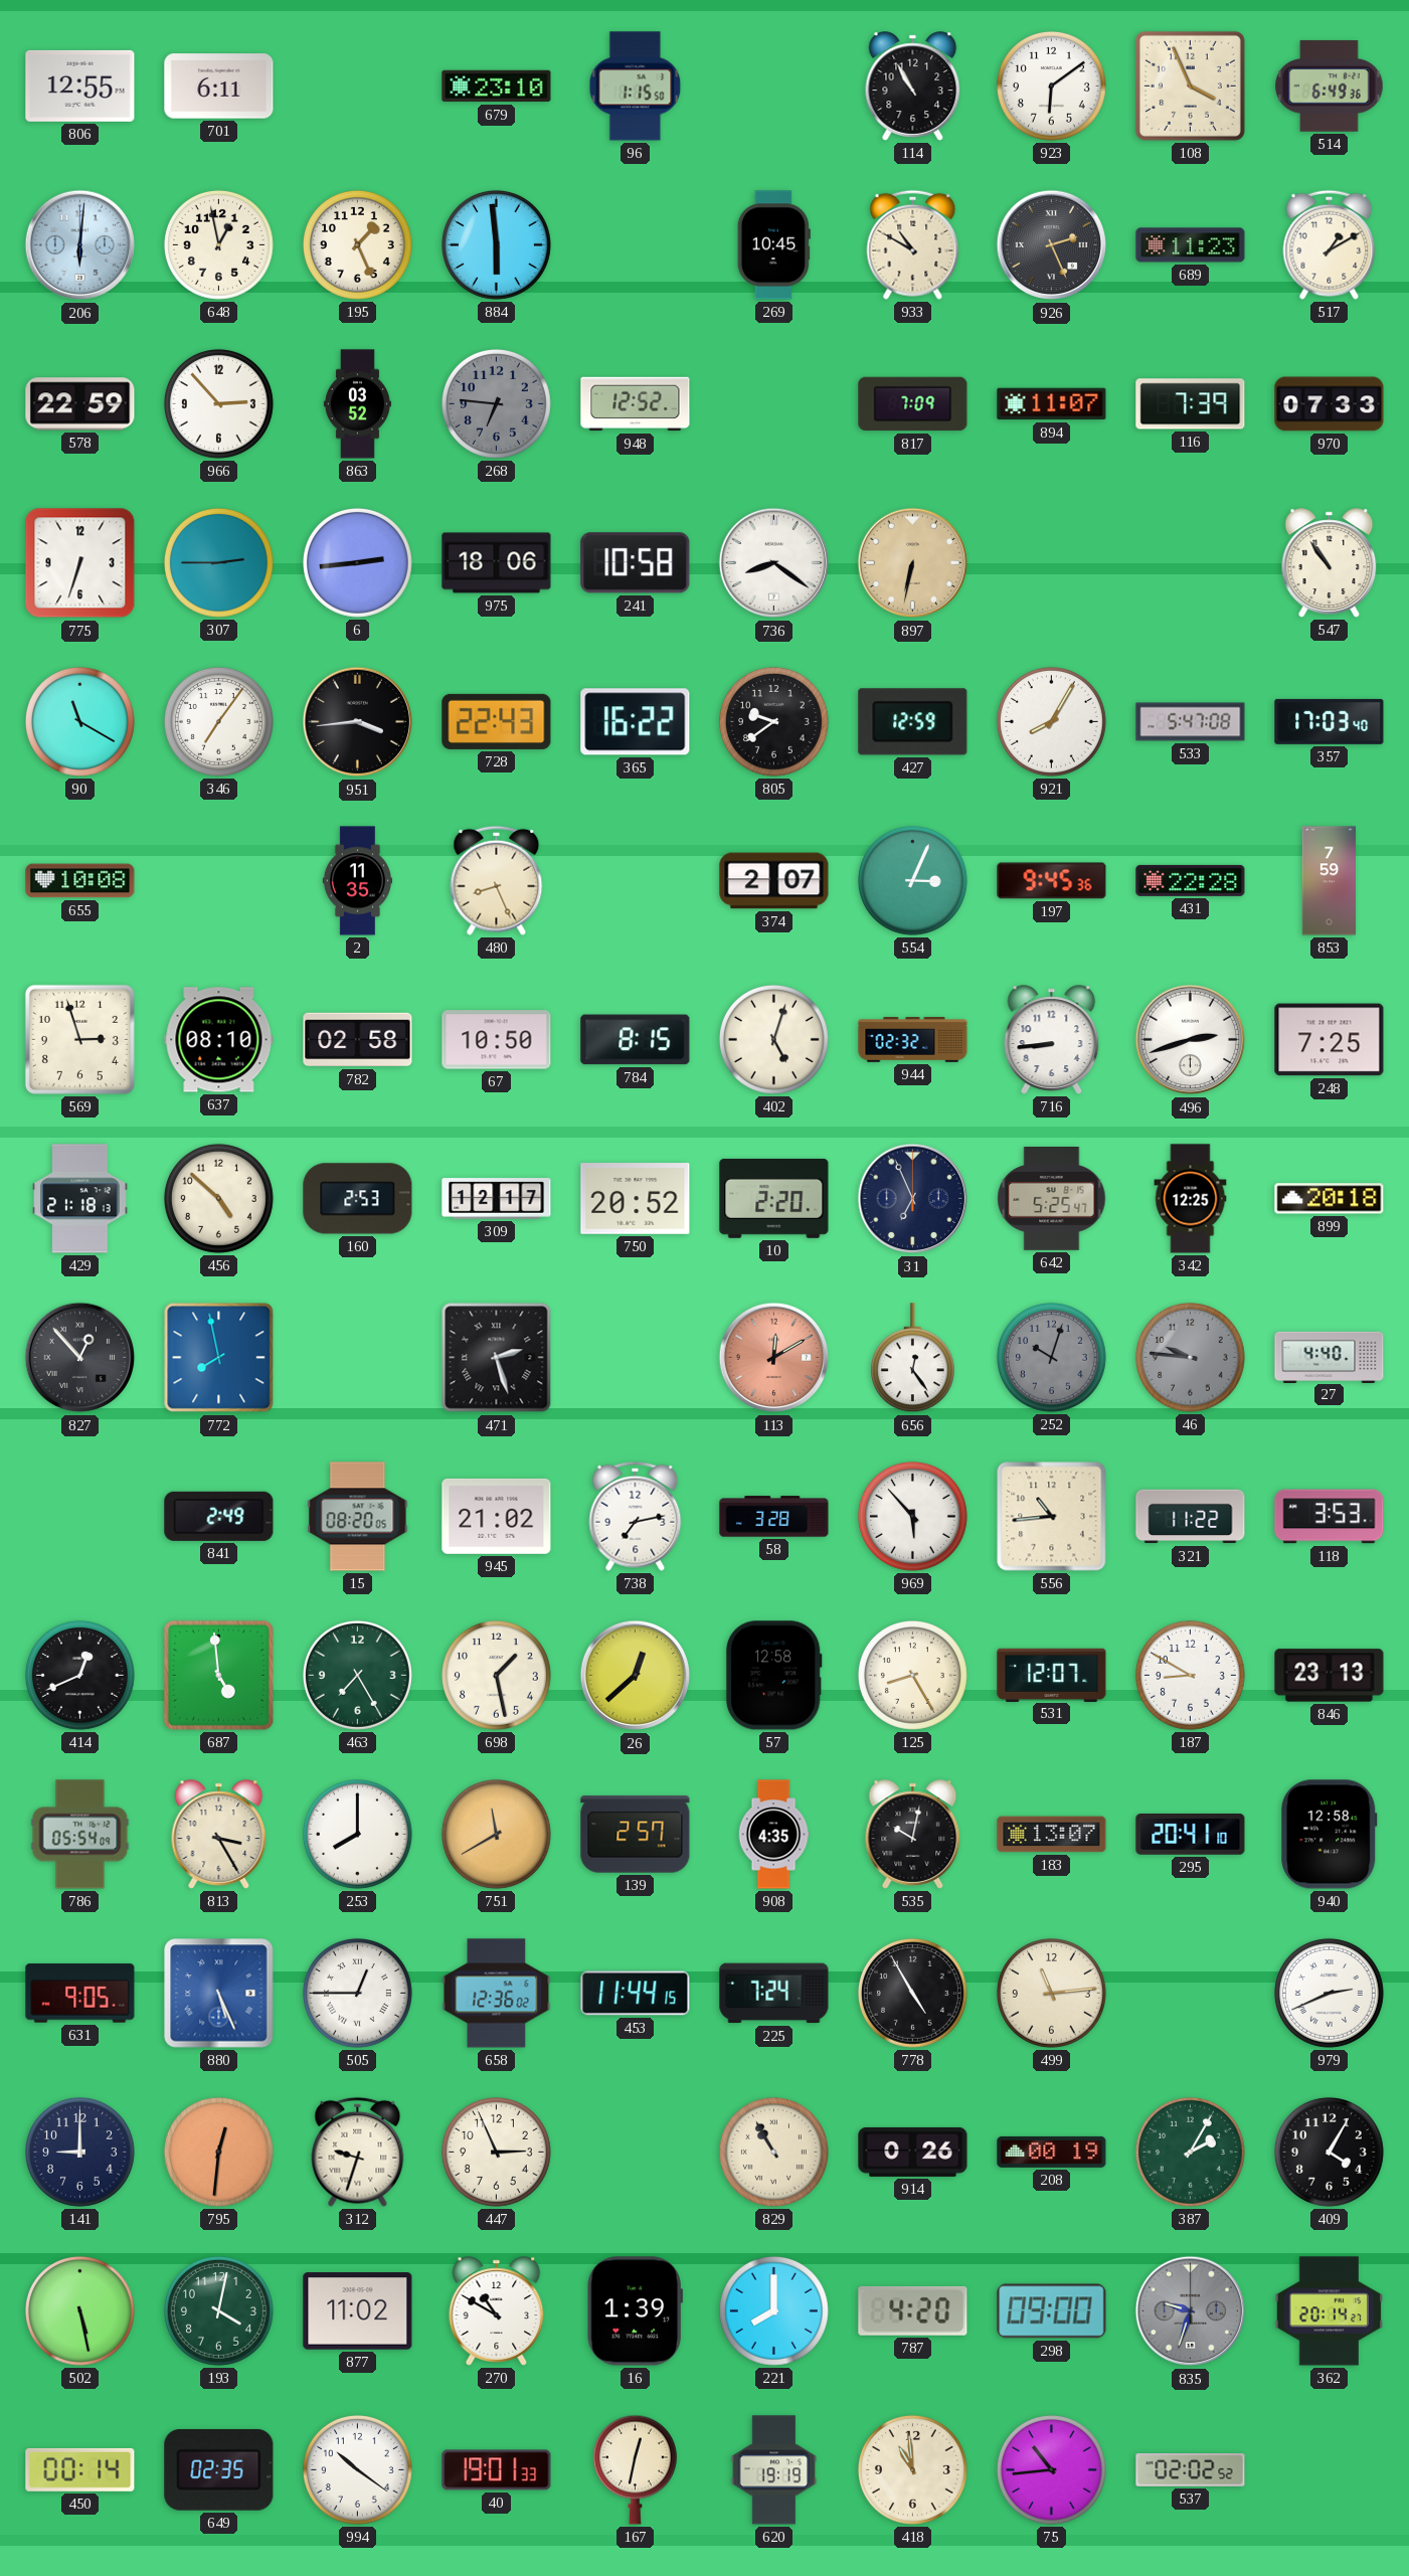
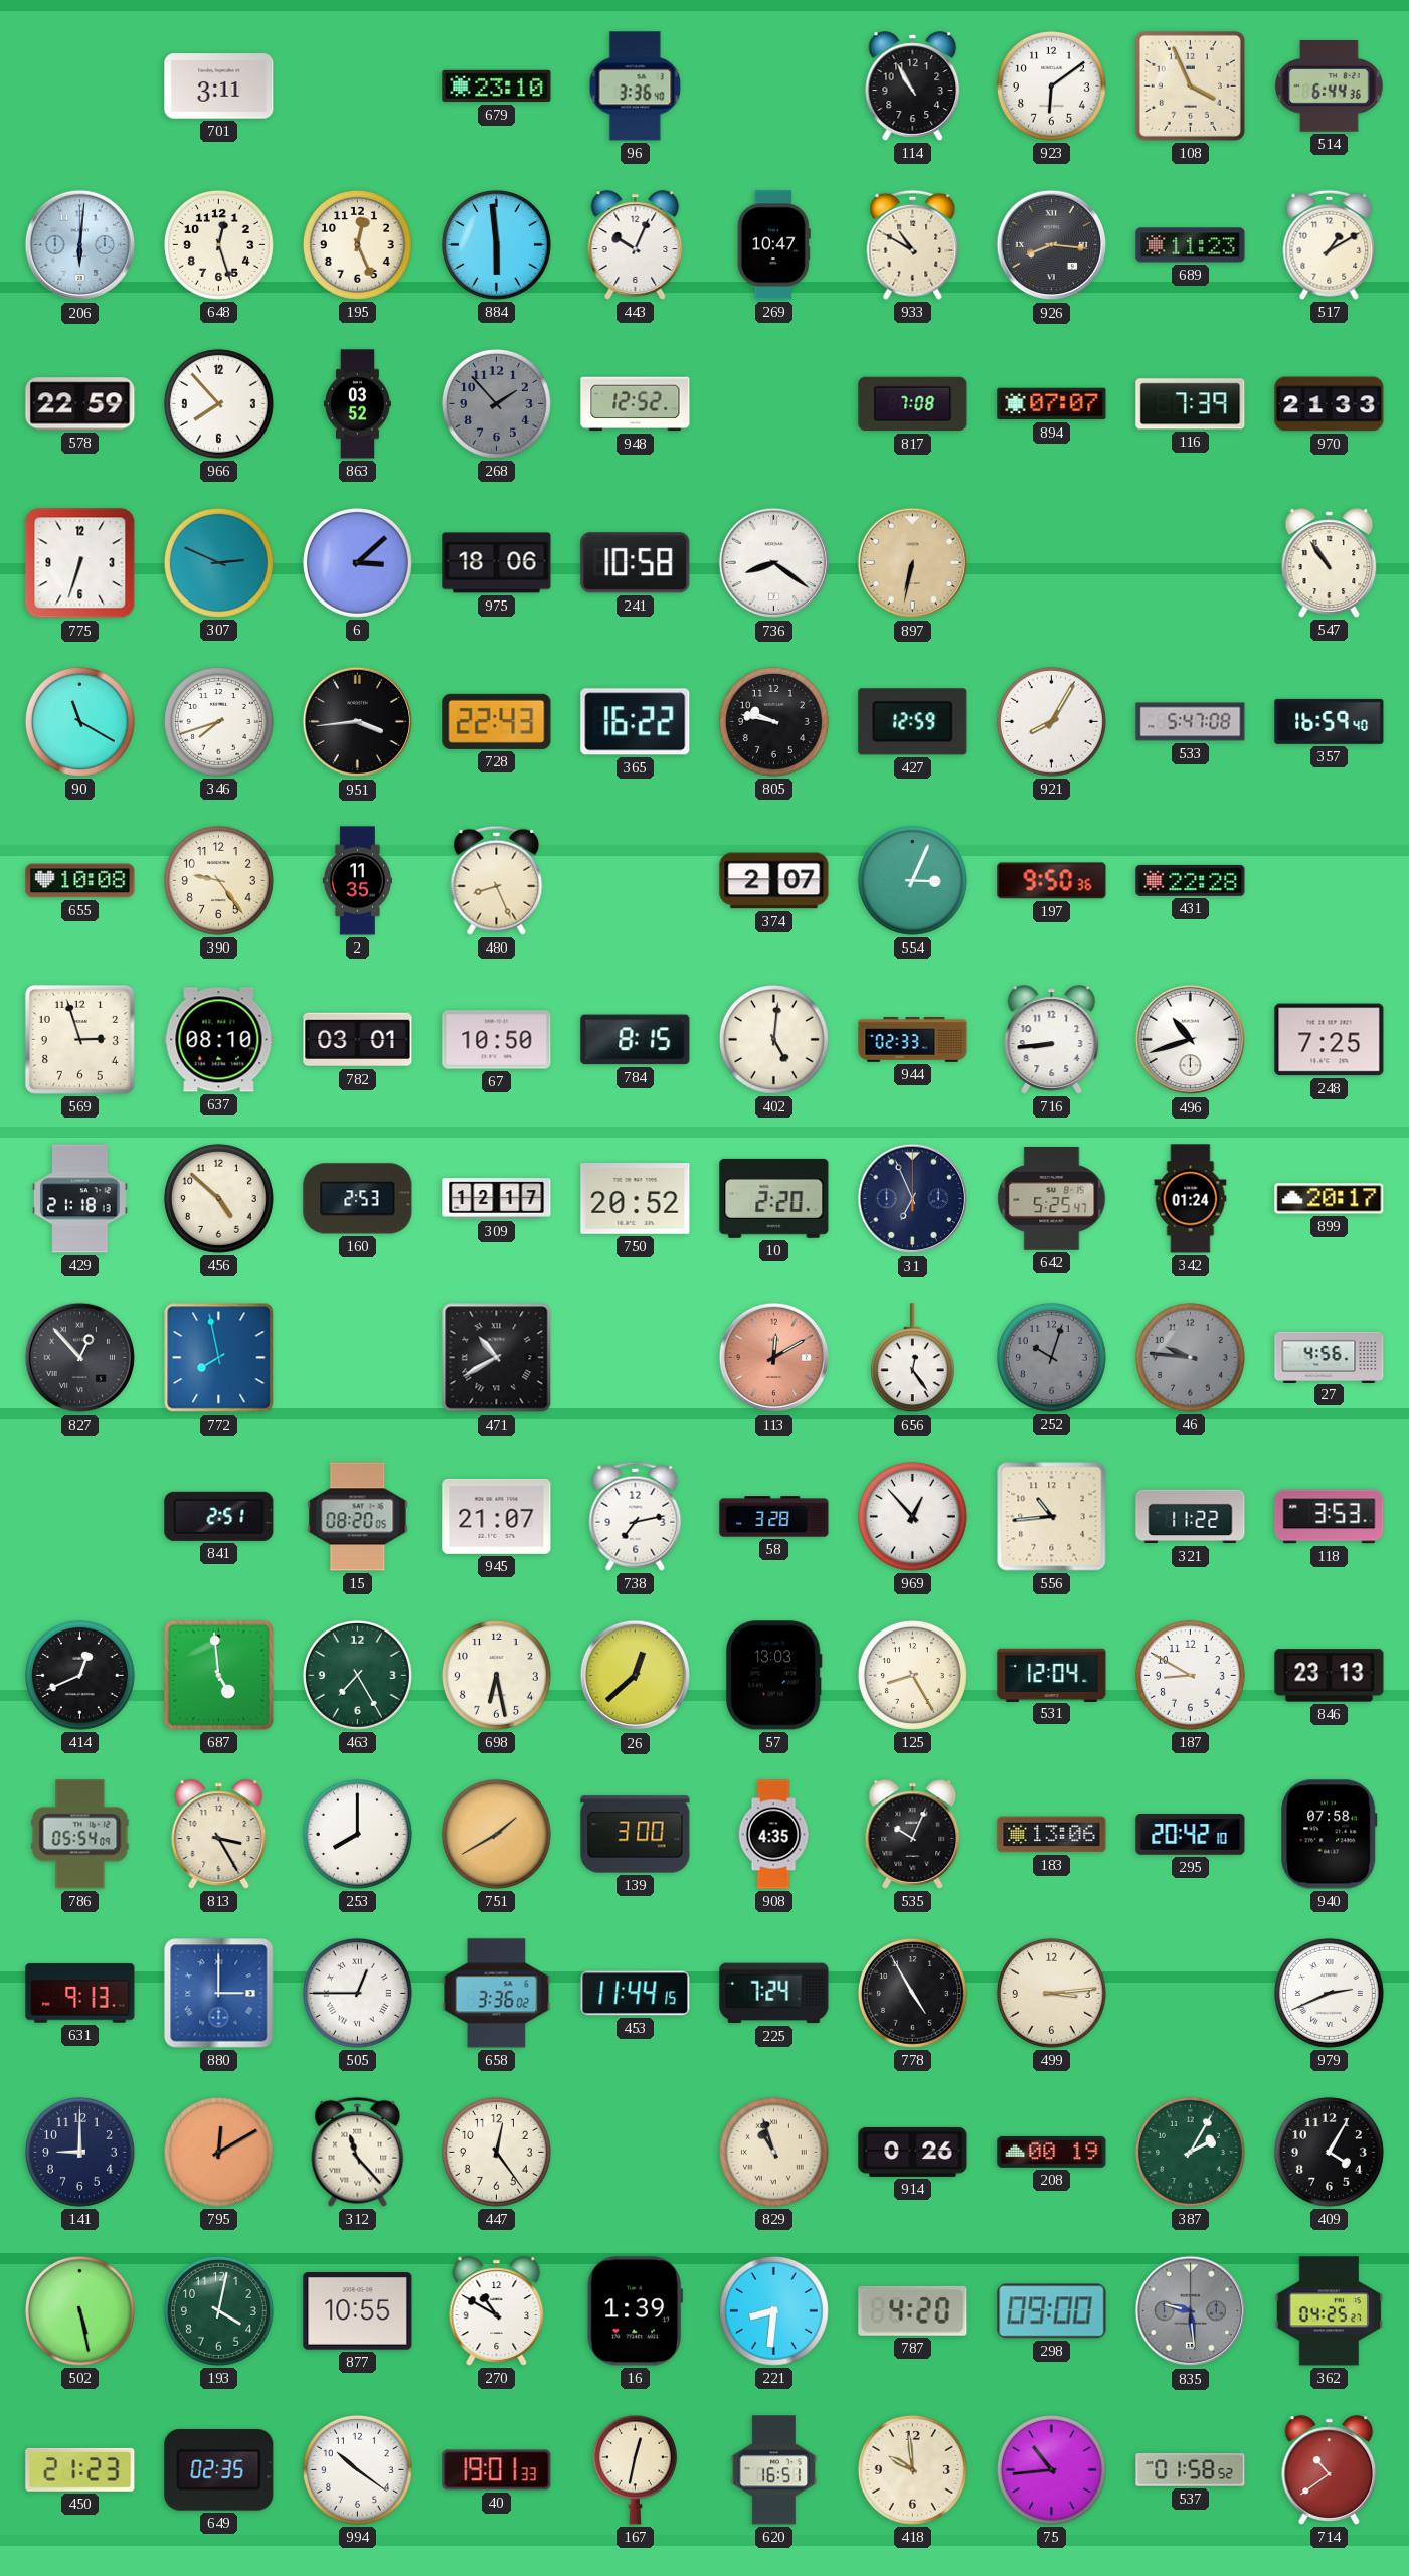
806: 12:55 -> none
701: 6:11 -> 3:11
96: 1:15 -> 3:36
514: 6:49 -> 6:44
648: 12:58 -> 12:27
195: 1:26 -> 12:26
443: none -> 10:04
269: 10:45 -> 10:47
926: 2:26 -> 8:16
966: 2:53 -> 7:53
268: 6:46 -> 1:53
817: 7:09 -> 7:08
894: 11:07 -> 07:07
970: 07:33 -> 21:33
307: 2:45 -> 2:49
6: 2:44 -> 3:08
346: 7:06 -> 7:42
805: 9:39 -> 9:47
357: 17:03 -> 16:59
390: none -> 9:24
197: 9:45 -> 9:50
853: 7:59 -> none
782: 02:58 -> 03:01
402: 5:03 -> 5:01
944: 02:32 -> 02:33
496: 2:42 -> 10:42
342: 12:25 -> 01:24
899: 20:18 -> 20:17
471: 2:27 -> 10:40
27: 4:40 -> 4:56
841: 2:49 -> 2:51
945: 21:02 -> 21:07
969: 5:53 -> 12:53
698: 1:28 -> 6:28
57: 12:58 -> 13:03
531: 12:07 -> 12:04
751: 11:40 -> 1:40
139: 2:57 -> 3:00
535: 10:02 -> 10:04
183: 13:07 -> 13:06
295: 20:41 -> 20:42
940: 12:58 -> 07:58
631: 9:05 -> 9:13
880: 5:26 -> 3:00
658: 12:36 -> 3:36
499: 11:14 -> 3:14
795: 12:31 -> 12:10
312: 9:33 -> 11:23
447: 2:56 -> 12:24
829: 10:55 -> 10:57
877: 11:02 -> 10:55
221: 8:00 -> 8:31
835: 9:33 -> 9:29
362: 20:14 -> 04:25
450: 00:14 -> 21:23
620: 19:19 -> 16:51
418: 10:59 -> 9:59
537: 02:02 -> 01:58
714: none -> 10:39
